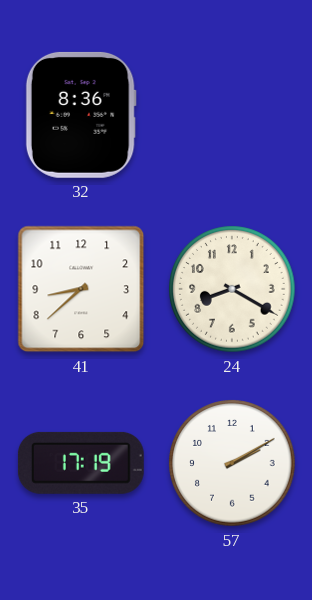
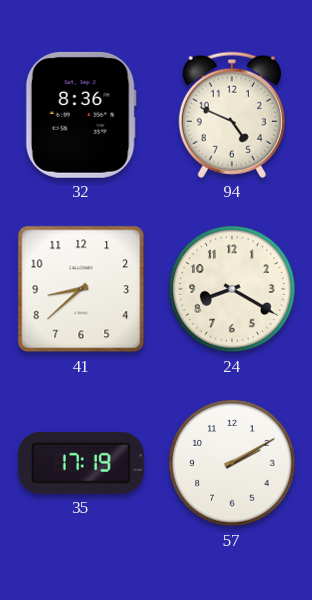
94: none -> 4:49
